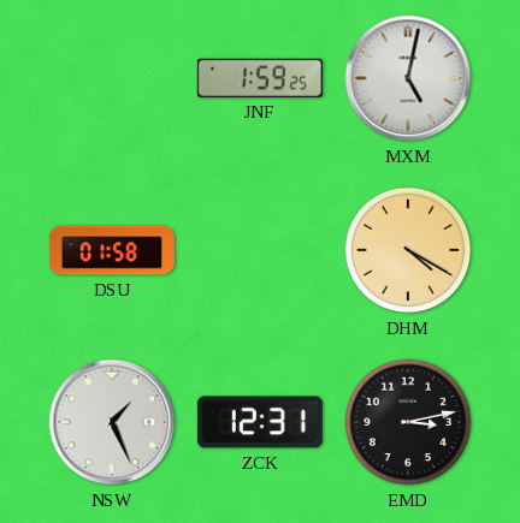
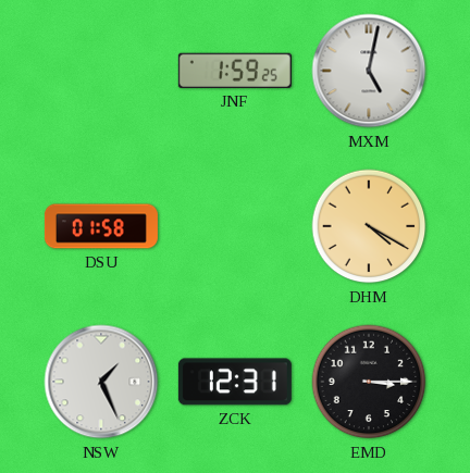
EMD: 3:13 -> 3:15
